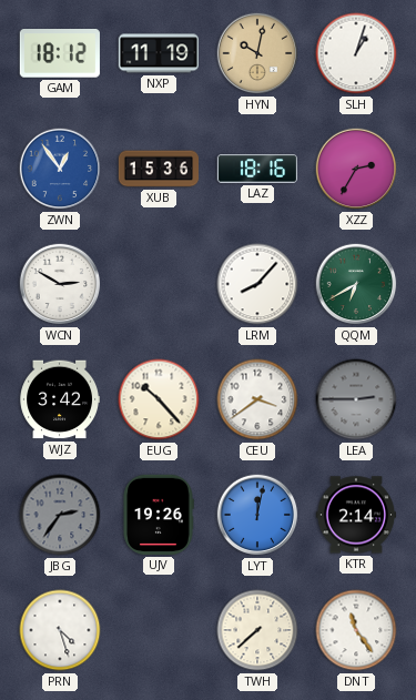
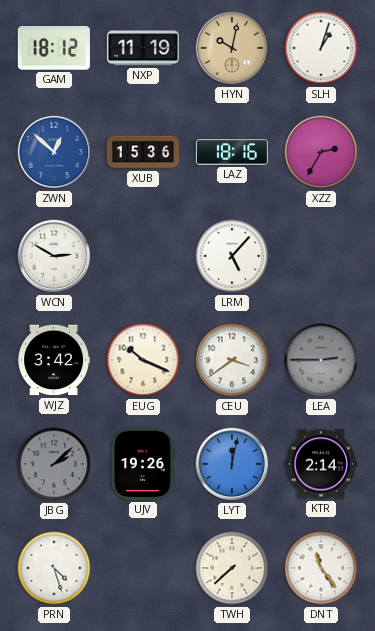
ZWN: 12:54 -> 12:52
LRM: 8:07 -> 5:07
QQM: 6:40 -> none
EUG: 10:23 -> 10:19
JBG: 2:36 -> 2:08
